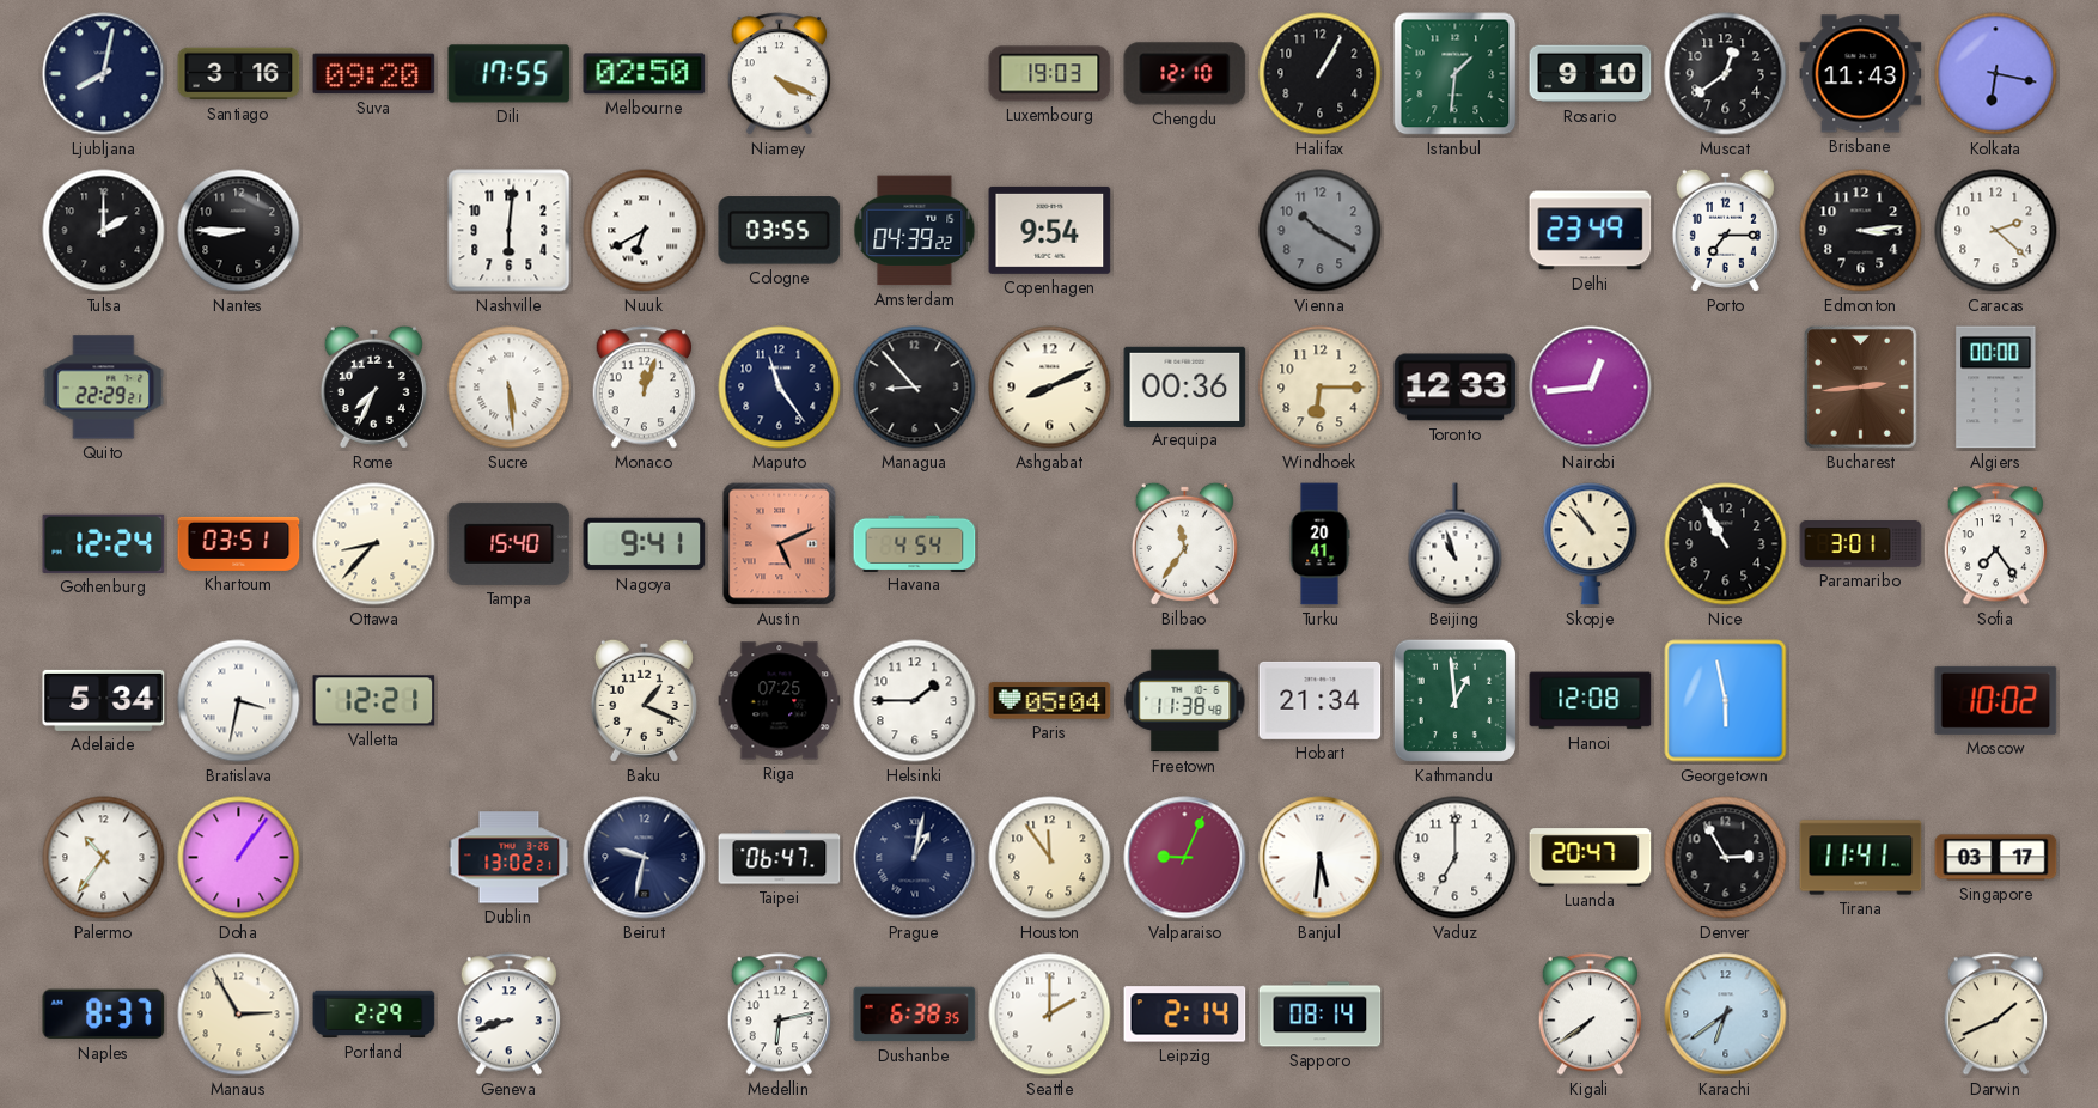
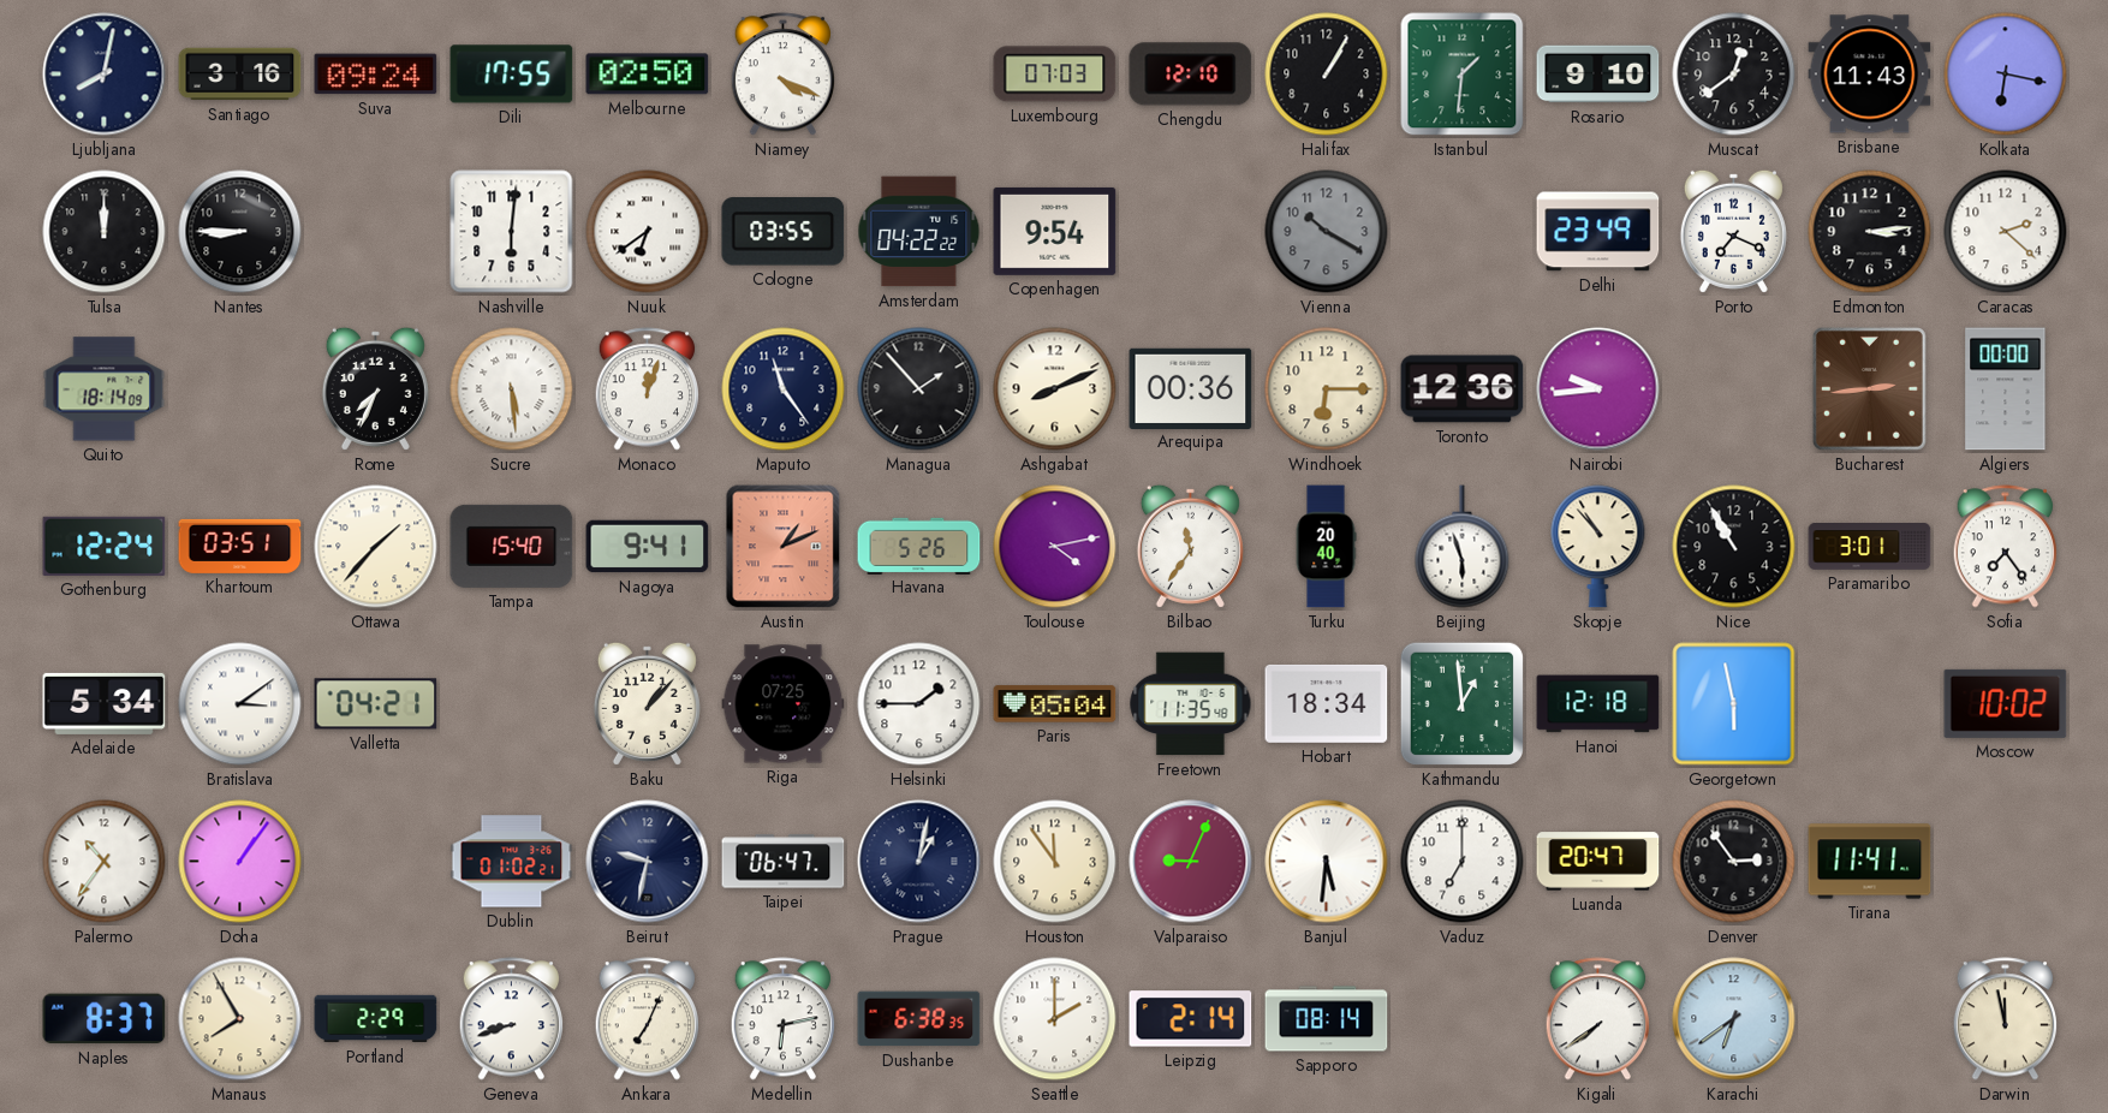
Suva: 09:20 -> 09:24
Luxembourg: 19:03 -> 07:03
Tulsa: 2:00 -> 12:00
Nuuk: 6:40 -> 6:39
Amsterdam: 04:39 -> 04:22
Porto: 7:15 -> 7:19
Quito: 22:29 -> 18:14
Managua: 8:53 -> 1:53
Toronto: 12:33 -> 12:36
Nairobi: 12:44 -> 9:44
Ottawa: 8:37 -> 1:37
Austin: 5:11 -> 1:11
Havana: 4:54 -> 5:26
Toulouse: none -> 4:13
Turku: 20:41 -> 20:40
Beijing: 10:57 -> 5:57
Bratislava: 3:32 -> 3:09
Valletta: 12:21 -> 04:21
Baku: 1:19 -> 1:07
Freetown: 11:38 -> 11:35
Hobart: 21:34 -> 18:34
Hanoi: 12:08 -> 12:18
Dublin: 13:02 -> 01:02
Denver: 2:55 -> 2:54
Singapore: 03:17 -> none
Manaus: 2:55 -> 7:55
Ankara: none -> 7:04
Darwin: 1:41 -> 11:58
